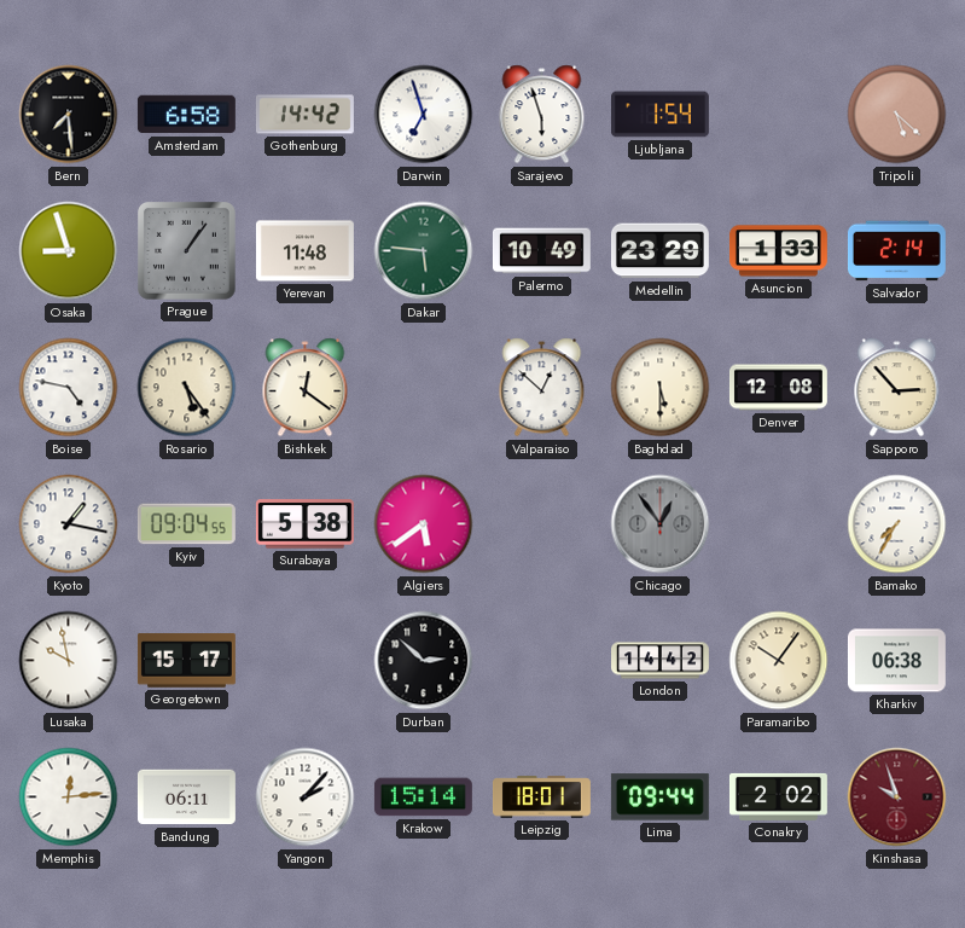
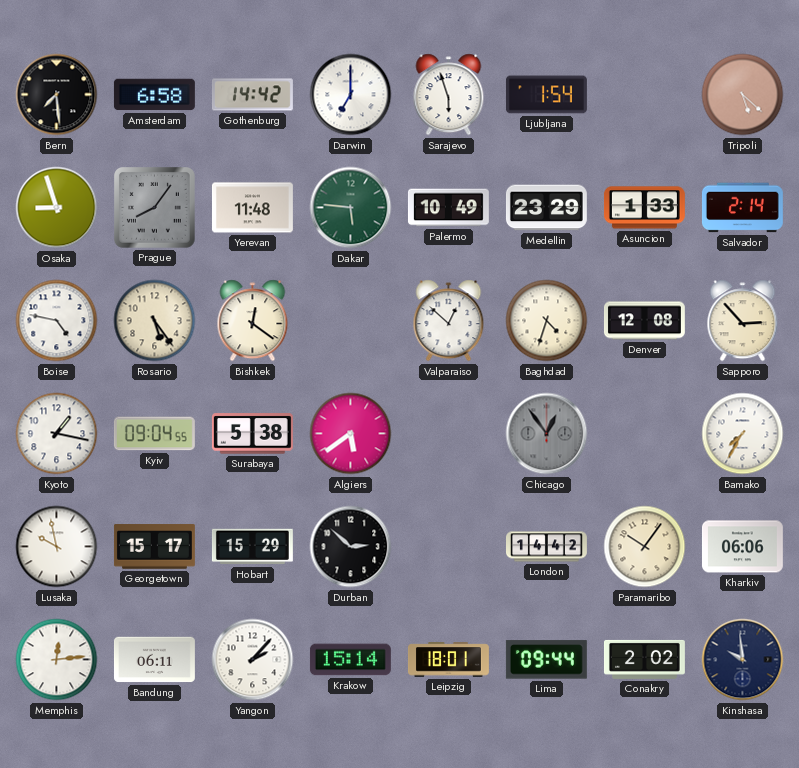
Darwin: 6:57 -> 7:00
Prague: 1:06 -> 8:06
Baghdad: 5:30 -> 4:33
Hobart: none -> 15:29
Kharkiv: 06:38 -> 06:06
Kinshasa: 9:57 -> 9:59
Kinshasa dial: burgundy -> navy
